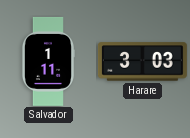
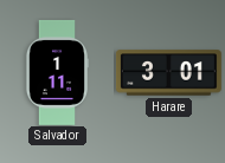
Harare: 3:03 -> 3:01
